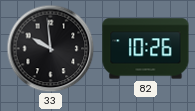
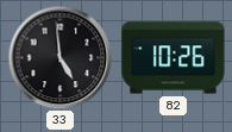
33: 9:59 -> 4:59
